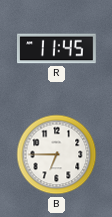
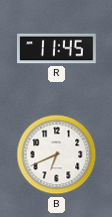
B: 6:45 -> 6:41
